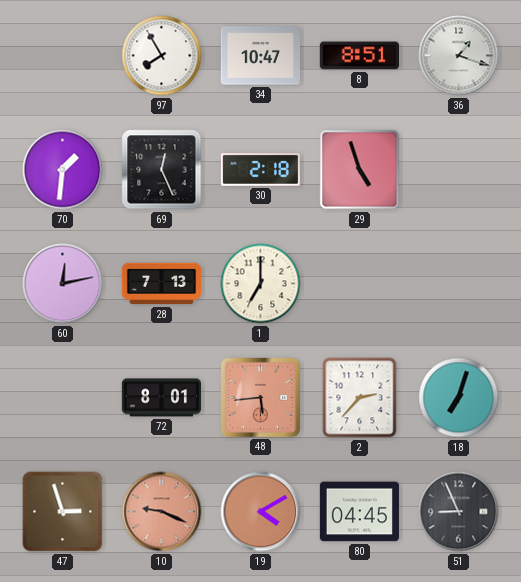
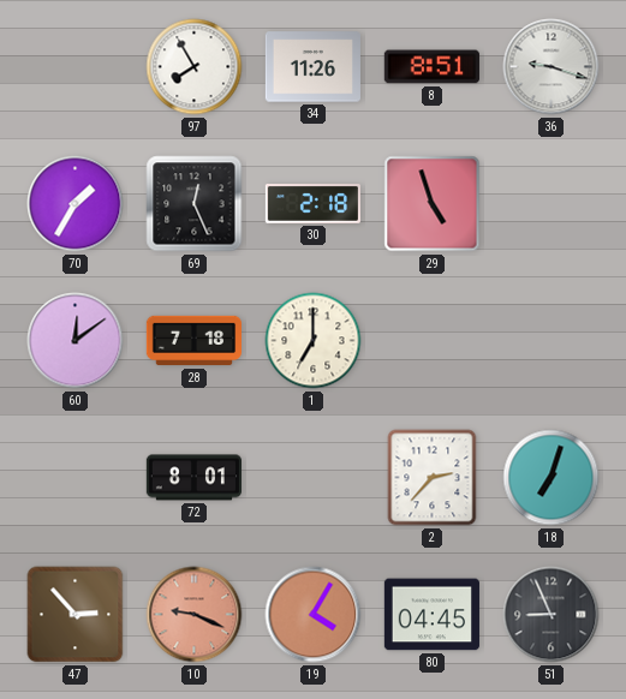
34: 10:47 -> 11:26
36: 1:18 -> 9:18
70: 1:31 -> 1:35
60: 12:13 -> 12:09
28: 7:13 -> 7:18
48: 5:44 -> none
47: 2:57 -> 2:53
19: 4:10 -> 4:05
